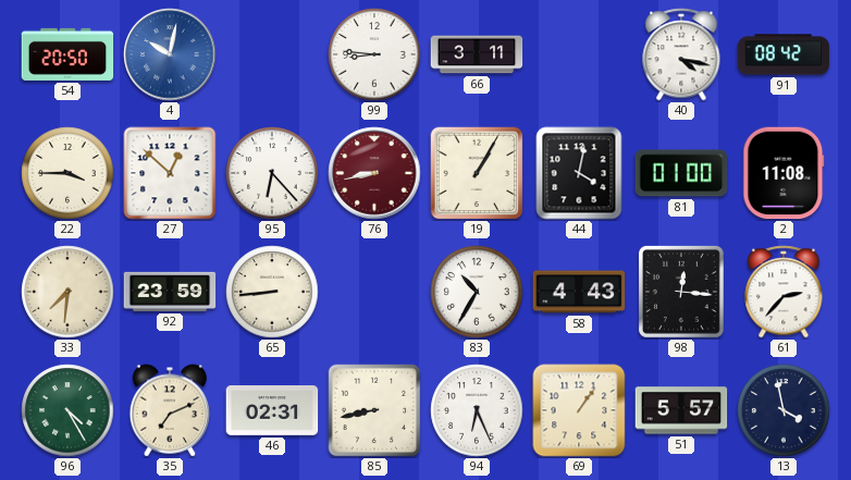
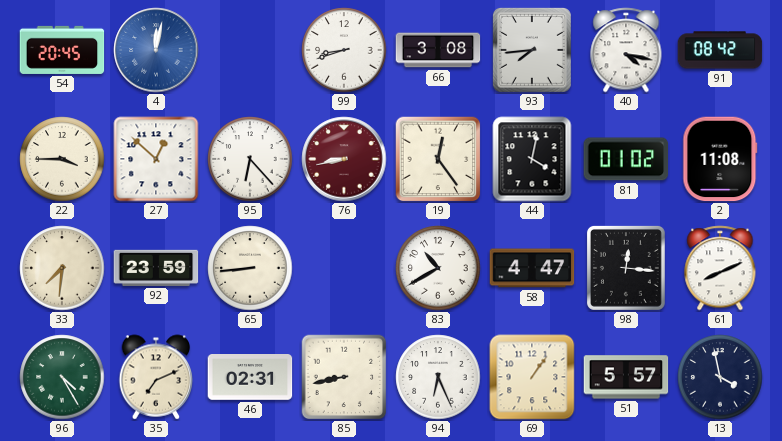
54: 20:50 -> 20:45
4: 10:02 -> 12:02
99: 8:46 -> 8:42
66: 3:11 -> 3:08
93: none -> 7:44
19: 1:05 -> 12:24
81: 01:00 -> 01:02
83: 10:35 -> 10:40
58: 4:43 -> 4:47
61: 2:37 -> 8:11
